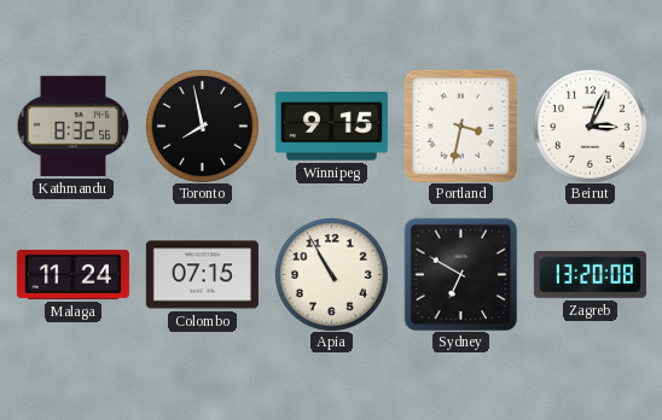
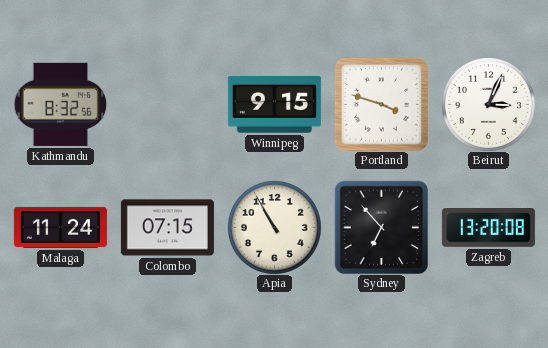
Toronto: 7:58 -> none
Portland: 3:32 -> 3:48
Sydney: 6:50 -> 6:53
